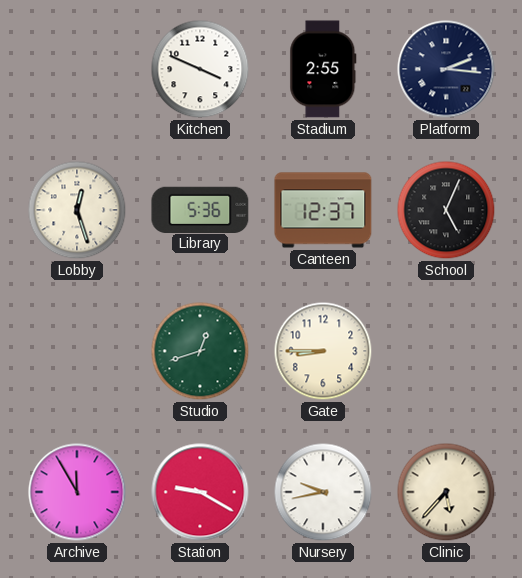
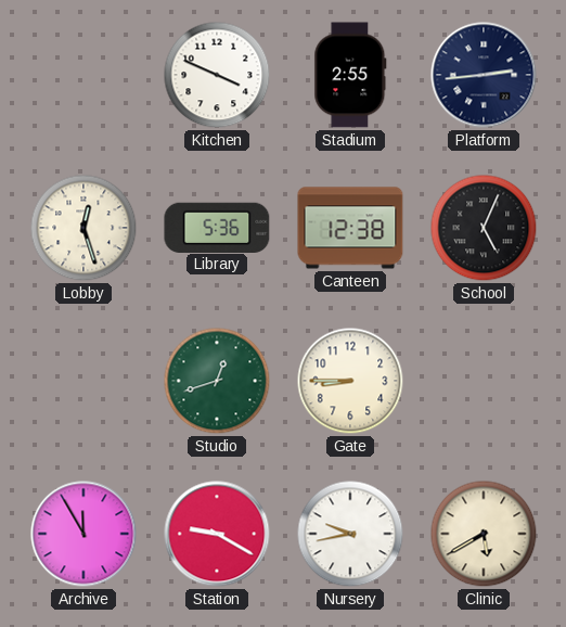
Platform: 2:16 -> 2:44
Canteen: 12:37 -> 12:38
Clinic: 5:37 -> 5:40
